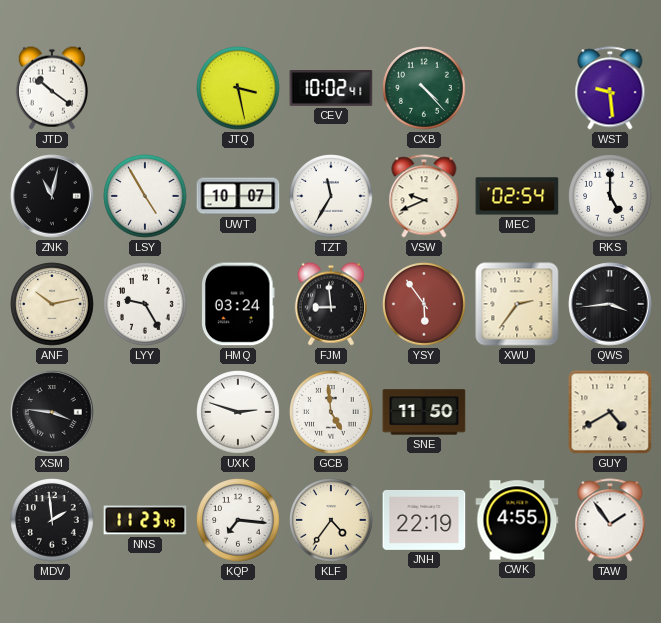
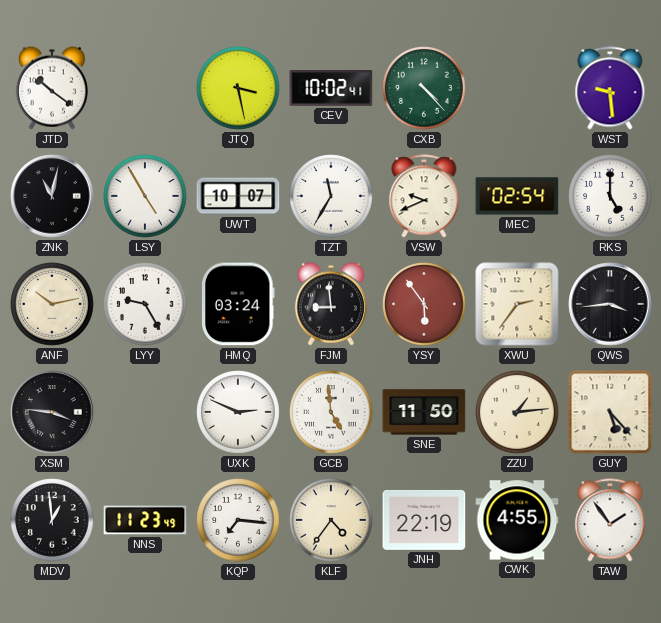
UXK: 2:48 -> 2:49
ZZU: none -> 1:14
GUY: 4:40 -> 5:23
MDV: 1:59 -> 12:59
